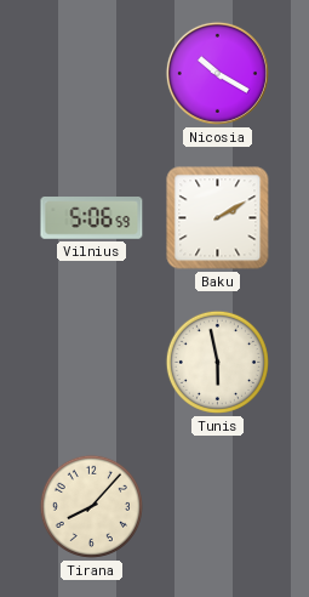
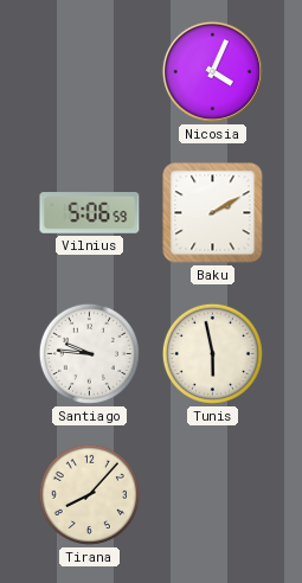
Nicosia: 10:20 -> 4:04
Santiago: none -> 9:46
